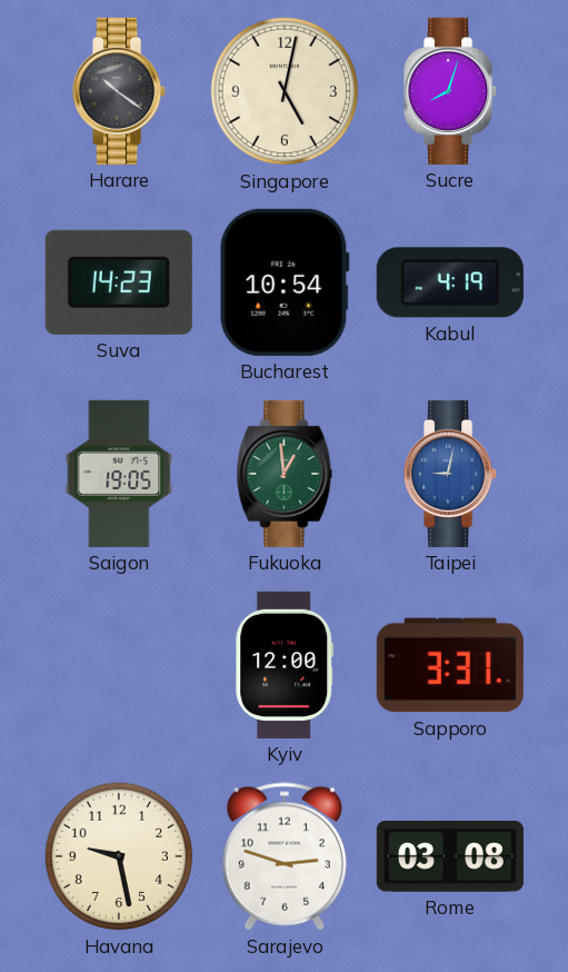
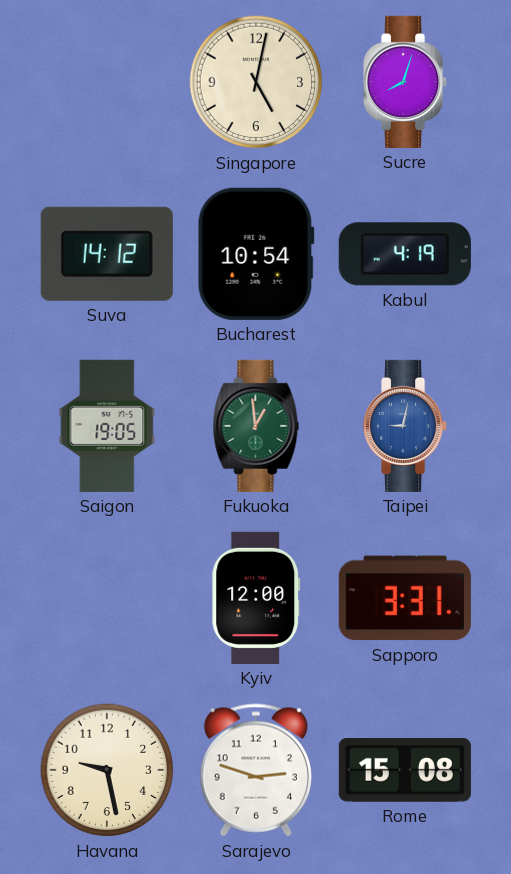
Harare: 10:21 -> none
Suva: 14:23 -> 14:12
Rome: 03:08 -> 15:08
